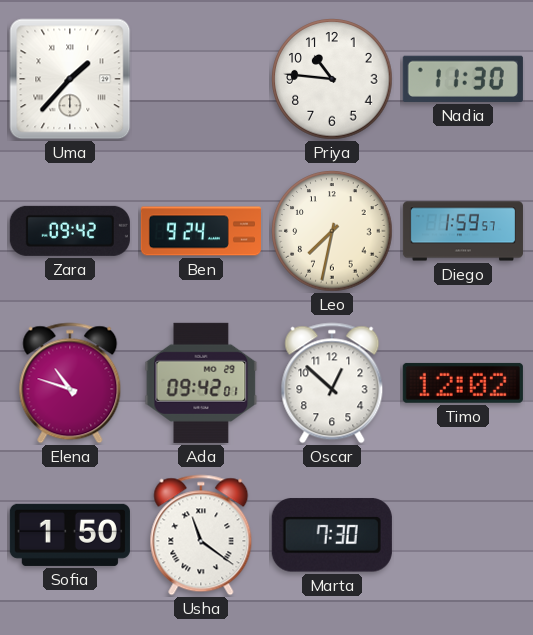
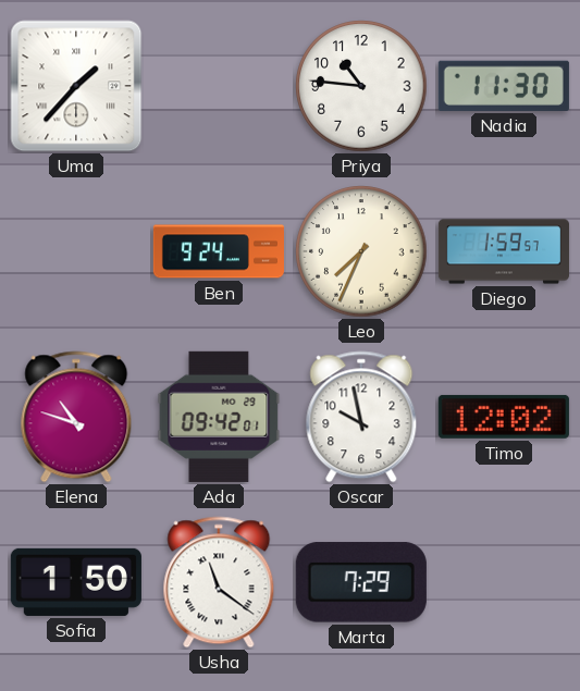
Zara: 09:42 -> none
Leo: 7:32 -> 7:34
Oscar: 12:52 -> 9:58
Marta: 7:30 -> 7:29
